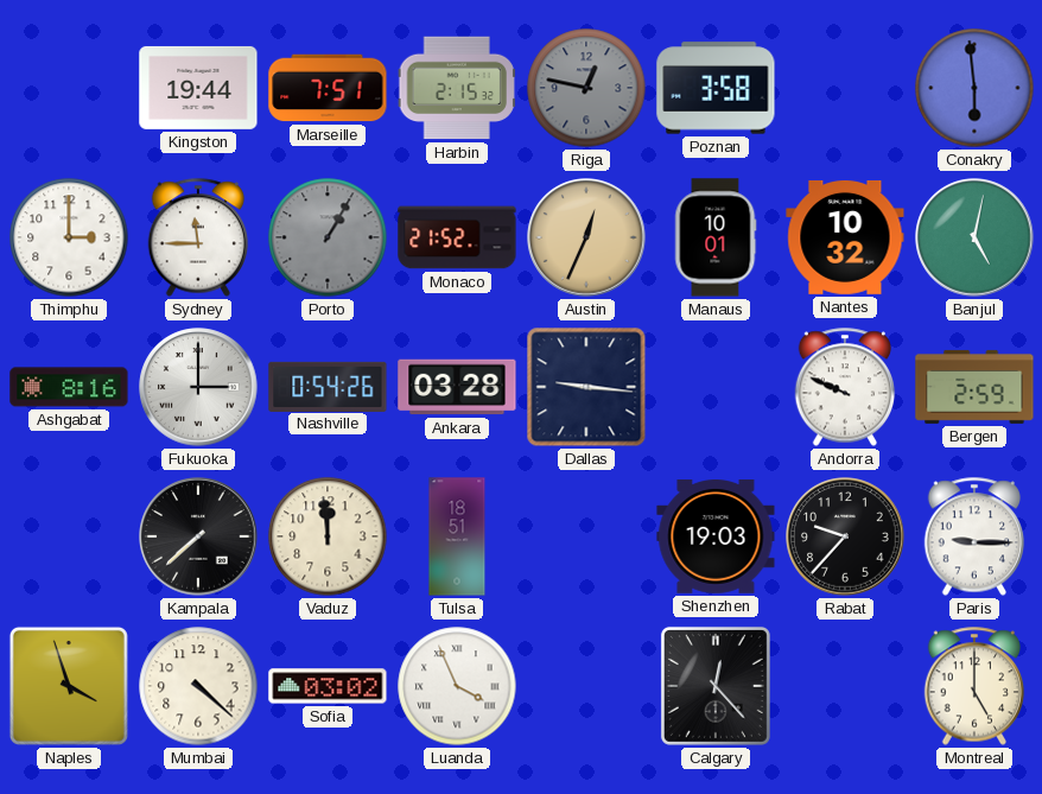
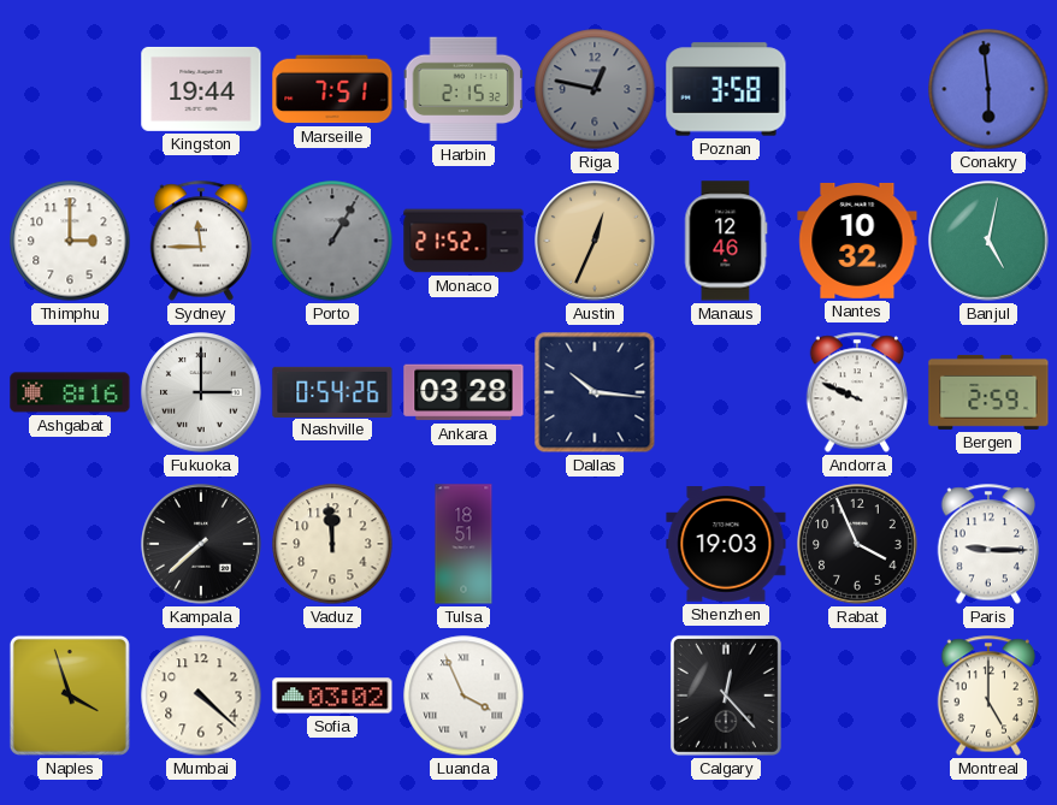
Manaus: 10:01 -> 12:46
Dallas: 9:16 -> 10:16
Rabat: 9:37 -> 3:56
